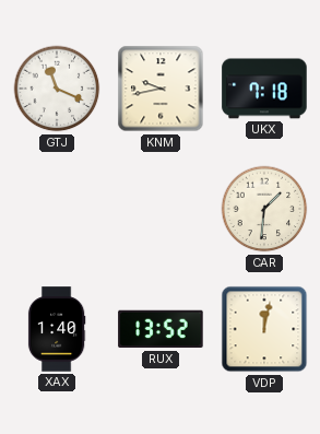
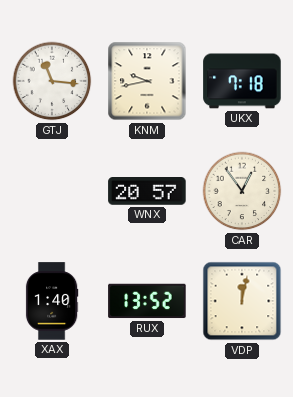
GTJ: 11:19 -> 11:16
WNX: none -> 20:57
CAR: 1:31 -> 12:54
